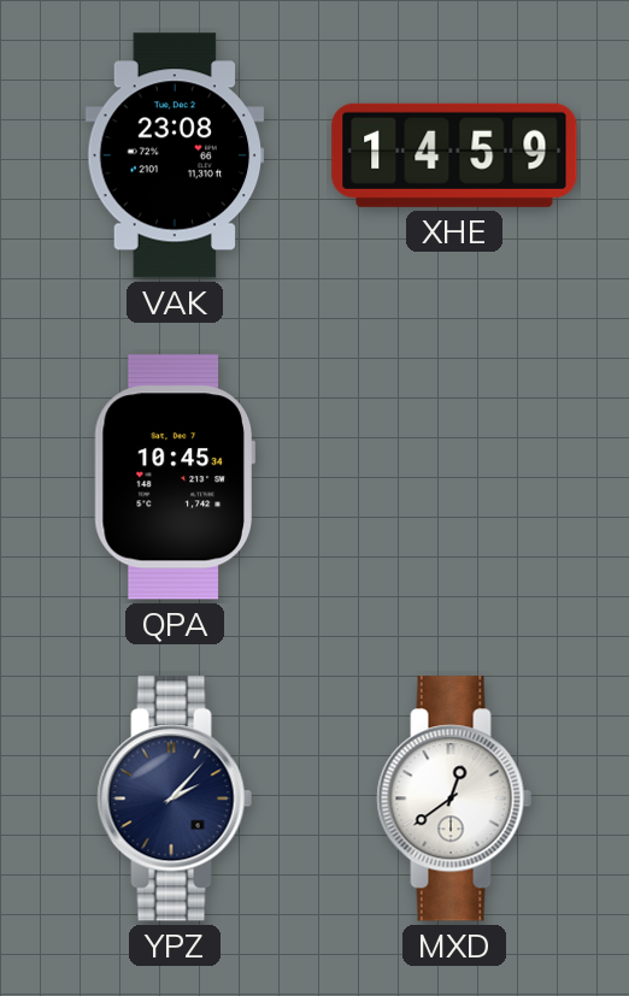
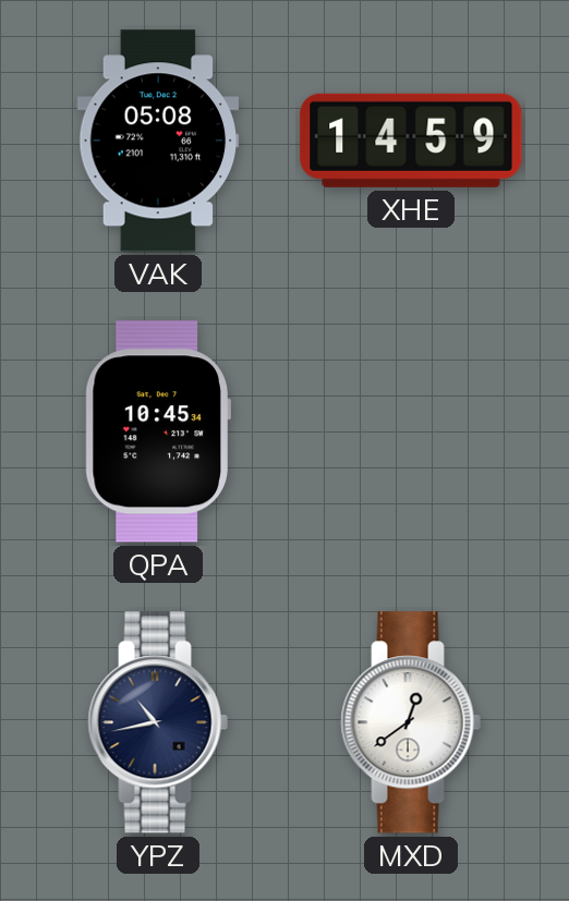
VAK: 23:08 -> 05:08
YPZ: 2:07 -> 10:43
